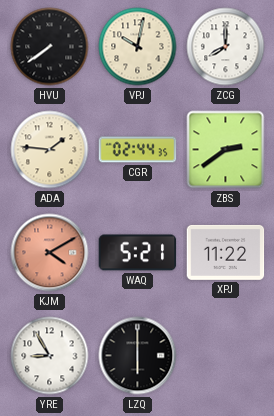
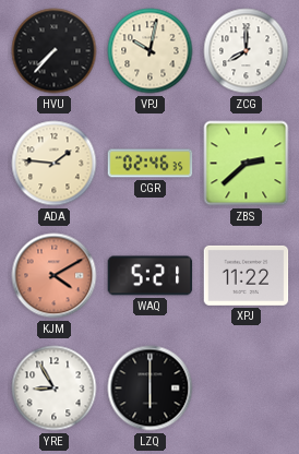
HVU: 7:39 -> 7:37
CGR: 02:44 -> 02:46
ZBS: 2:39 -> 2:38
